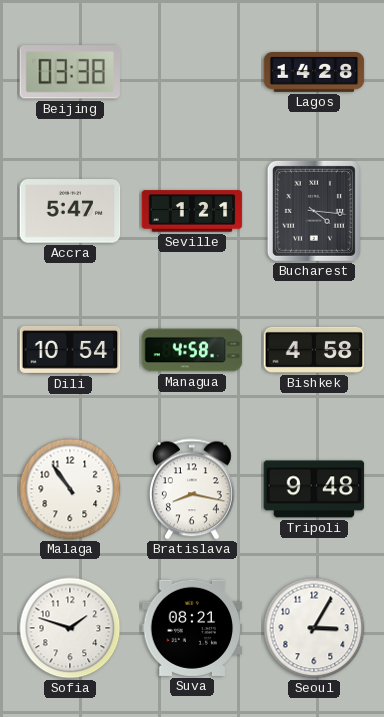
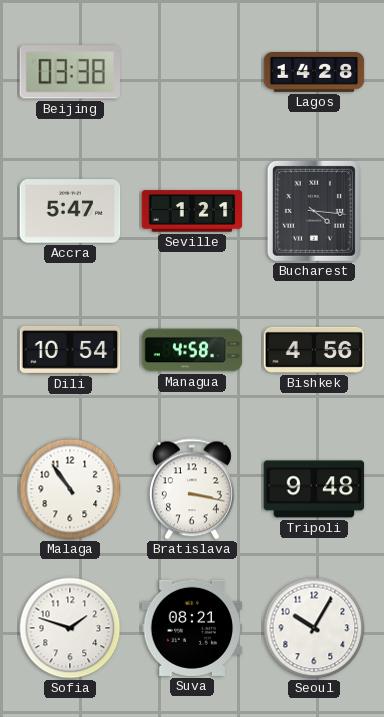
Bishkek: 4:58 -> 4:56
Bratislava: 8:17 -> 3:17
Seoul: 3:05 -> 10:05
